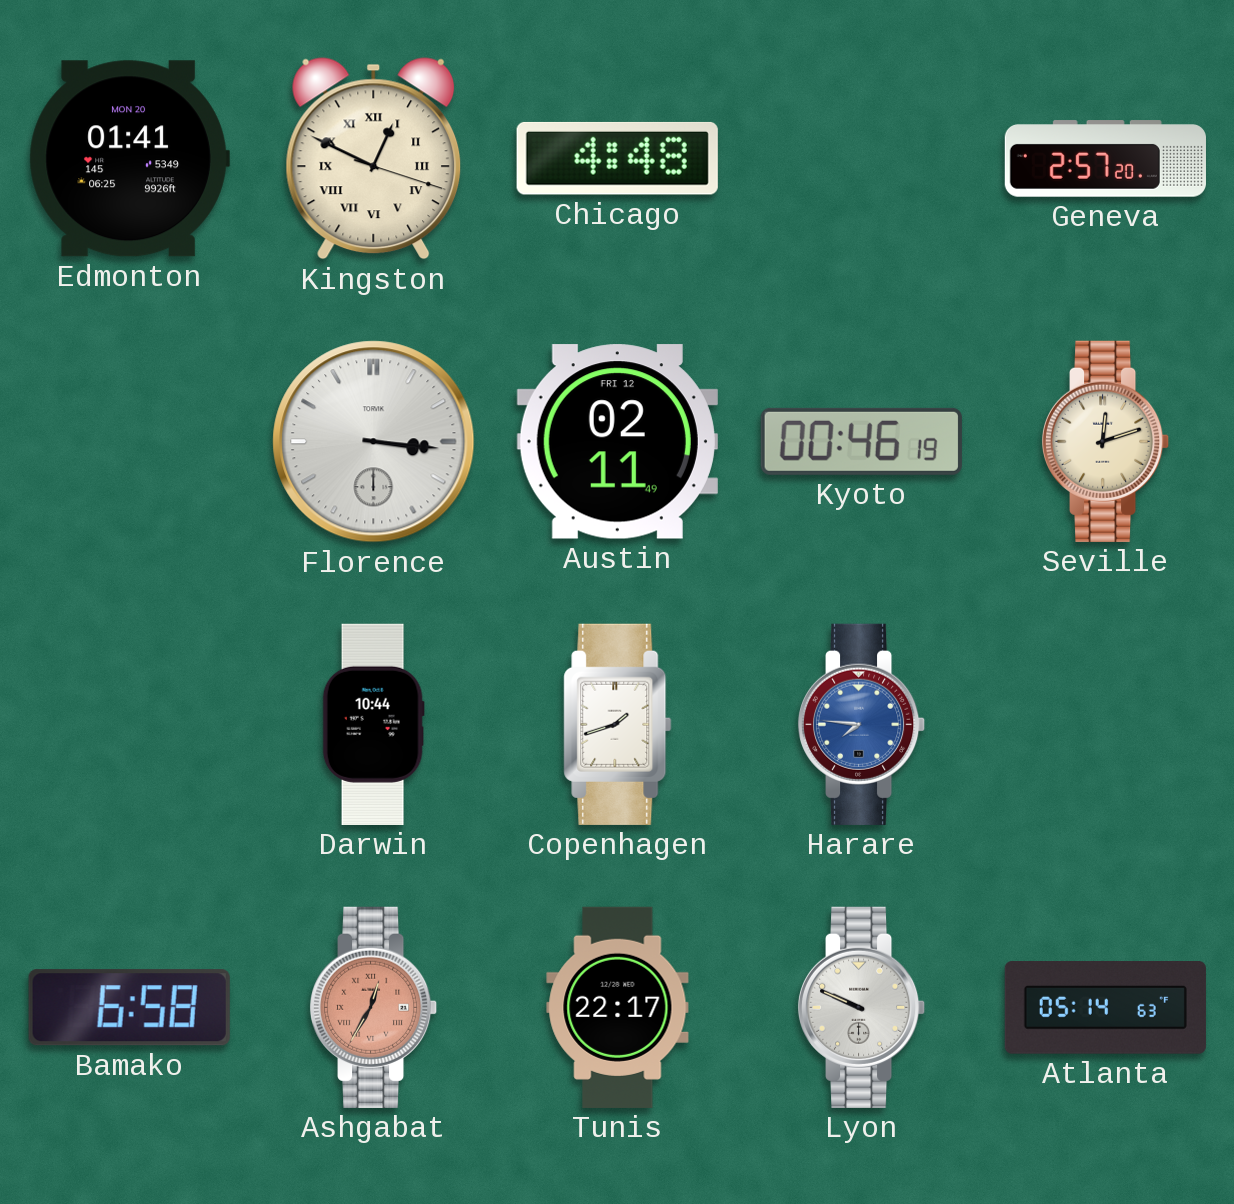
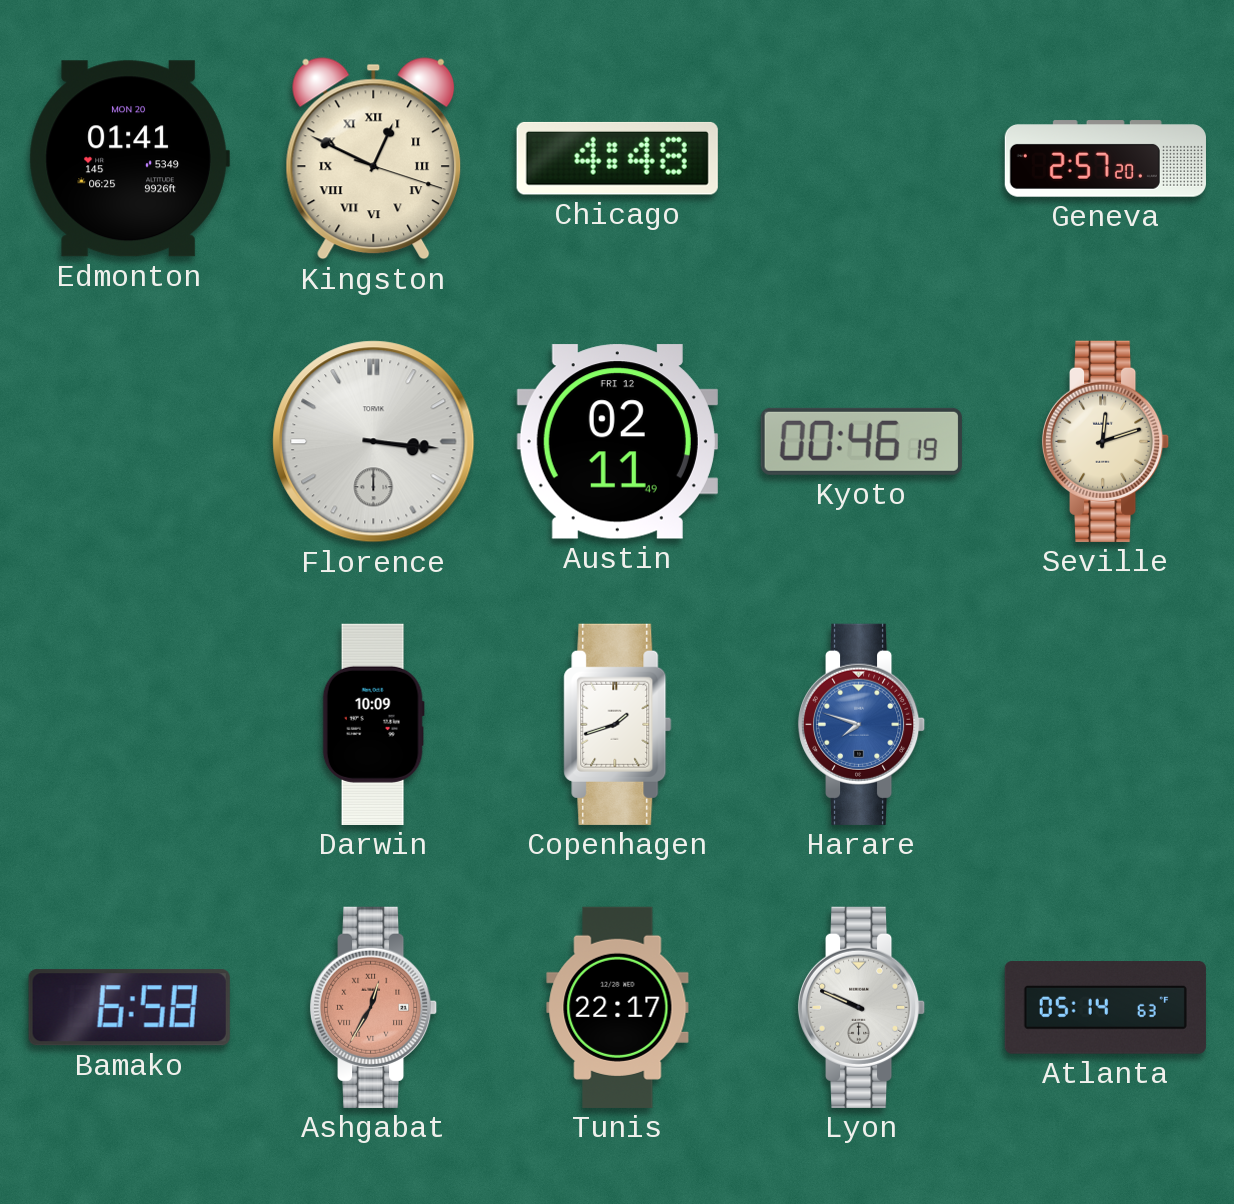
Darwin: 10:44 -> 10:09
Harare: 7:46 -> 7:48
